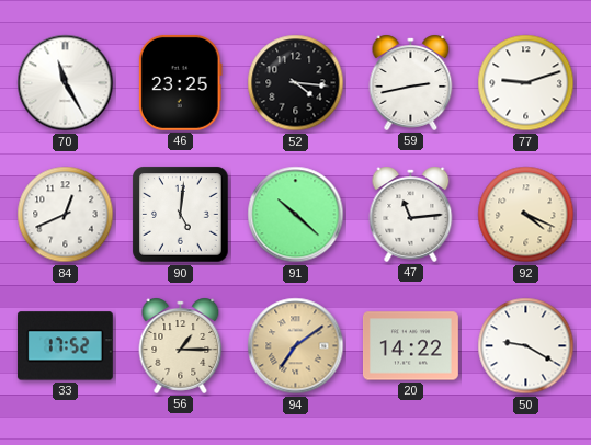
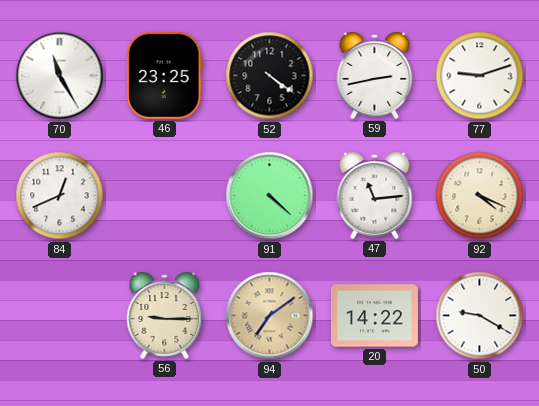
52: 4:16 -> 4:21
90: 5:01 -> none
91: 10:22 -> 4:22
33: 17:52 -> none
56: 1:15 -> 9:15
